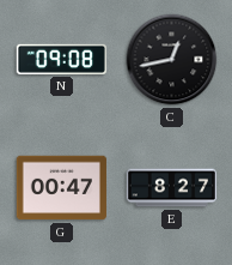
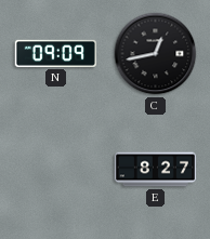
N: 09:08 -> 09:09
G: 00:47 -> none
